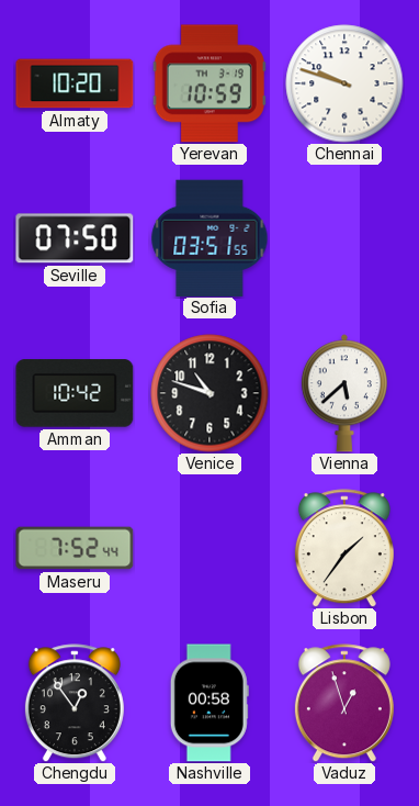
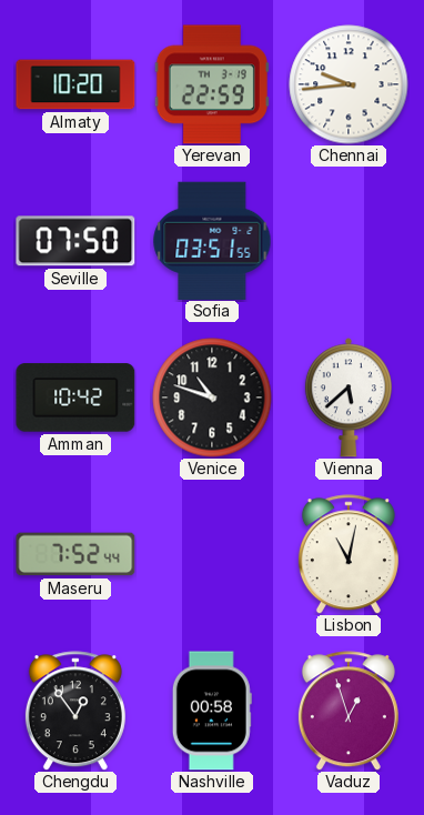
Yerevan: 10:59 -> 22:59
Chennai: 9:48 -> 9:44
Lisbon: 1:36 -> 11:02
